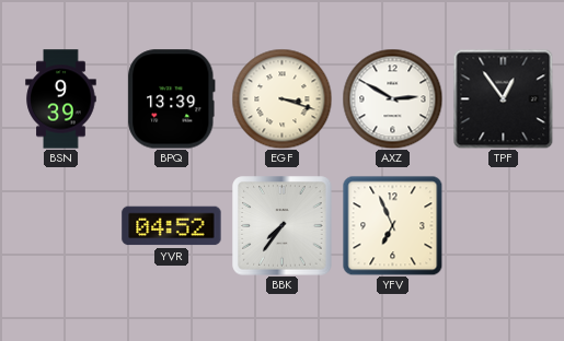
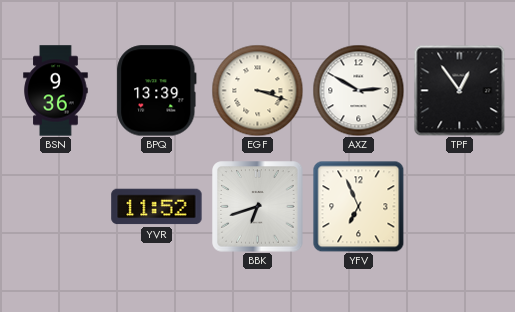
BSN: 9:39 -> 9:36
YVR: 04:52 -> 11:52
BBK: 7:36 -> 6:42
